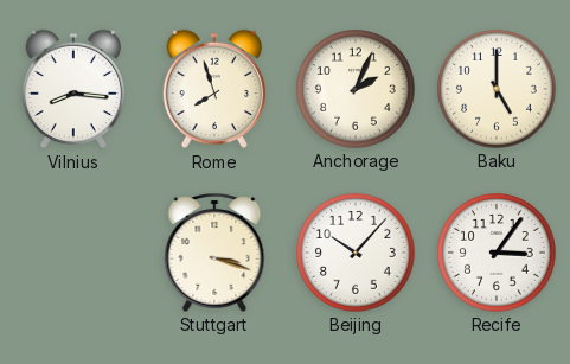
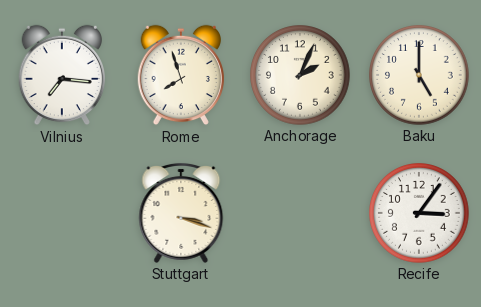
Vilnius: 8:16 -> 7:16
Beijing: 10:07 -> none
